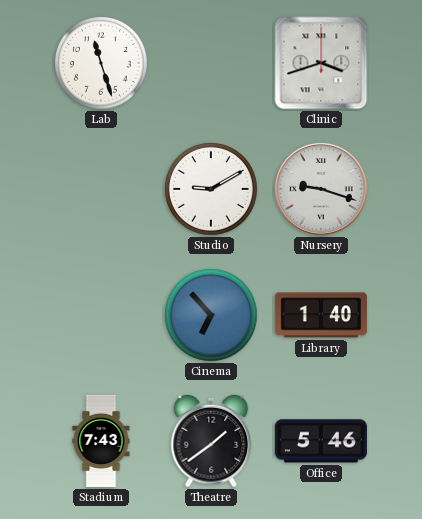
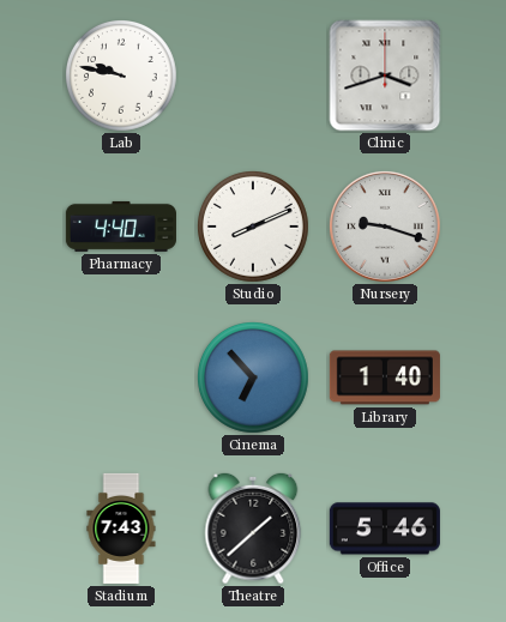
Lab: 11:27 -> 9:47
Pharmacy: none -> 4:40
Studio: 9:10 -> 8:11
Theatre: 1:39 -> 1:38
